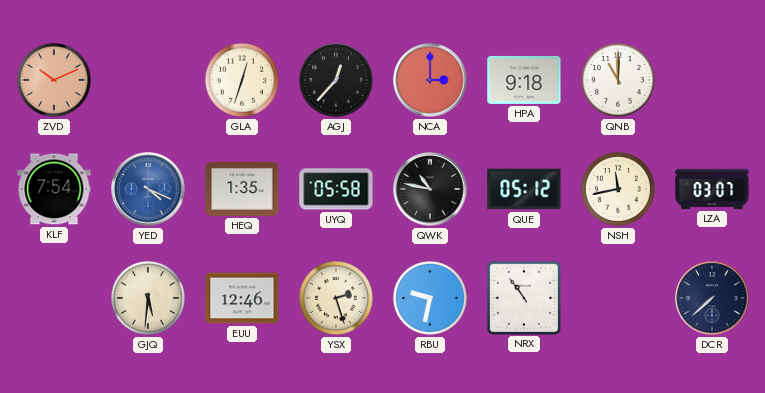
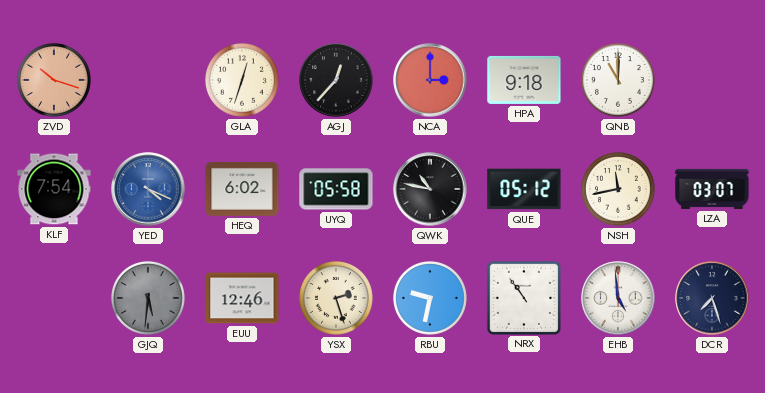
ZVD: 10:11 -> 10:18
HEQ: 1:35 -> 6:02
GJQ dial: cream -> grey
EHB: none -> 4:59
DCR: 7:38 -> 7:27
